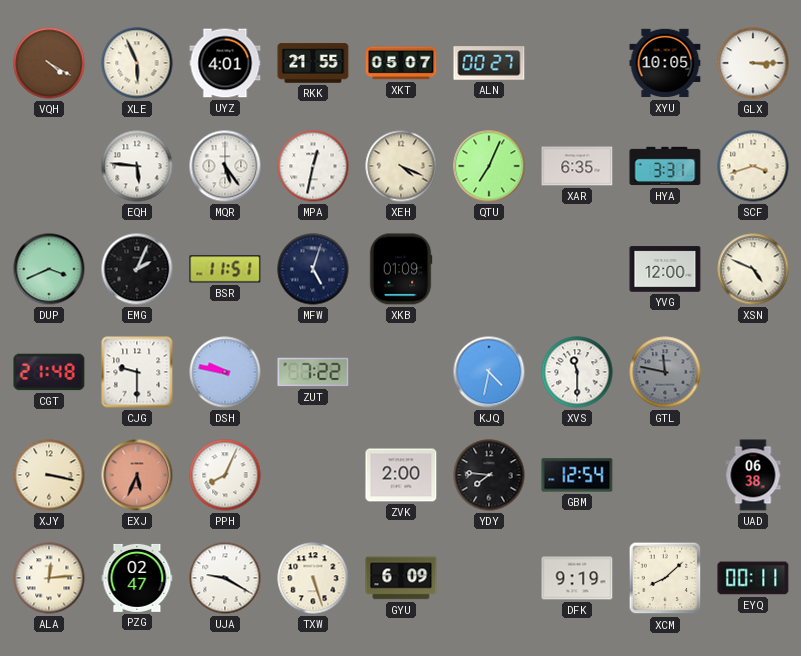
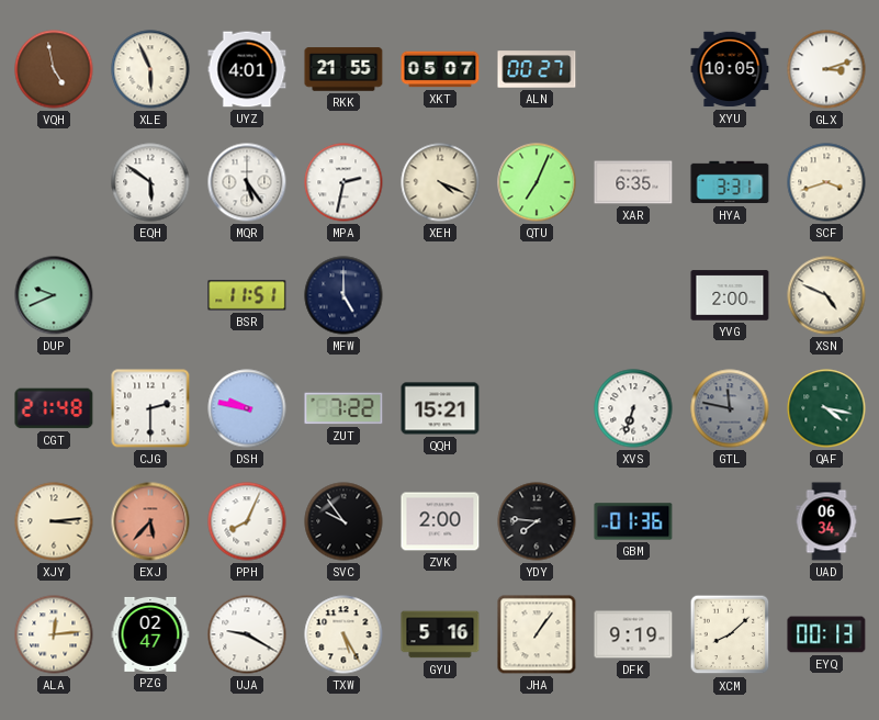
VQH: 4:20 -> 4:58
GLX: 3:15 -> 3:12
EQH: 5:46 -> 5:51
MPA: 12:32 -> 2:32
DUP: 3:41 -> 9:41
EMG: 2:04 -> none
MFW: 5:03 -> 5:00
XKB: 01:09 -> none
YVG: 12:00 -> 2:00
CJG: 9:30 -> 2:30
QQH: none -> 15:21
KJQ: 4:32 -> none
XVS: 11:30 -> 6:33
QAF: none -> 4:17
XJY: 3:17 -> 3:14
EXJ: 5:34 -> 5:37
SVC: none -> 9:54
GBM: 12:54 -> 01:36
UAD: 06:38 -> 06:34
TXW: 5:27 -> 5:25
GYU: 6:09 -> 5:16
JHA: none -> 1:06
EYQ: 00:11 -> 00:13
